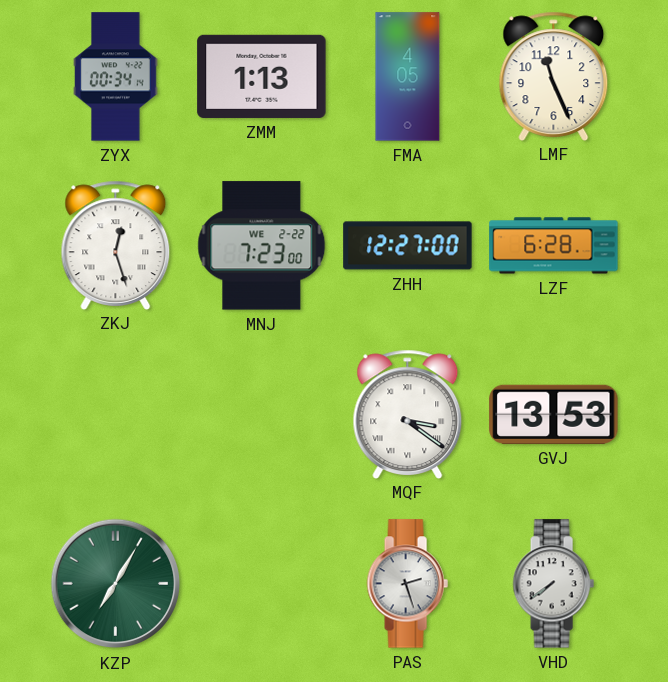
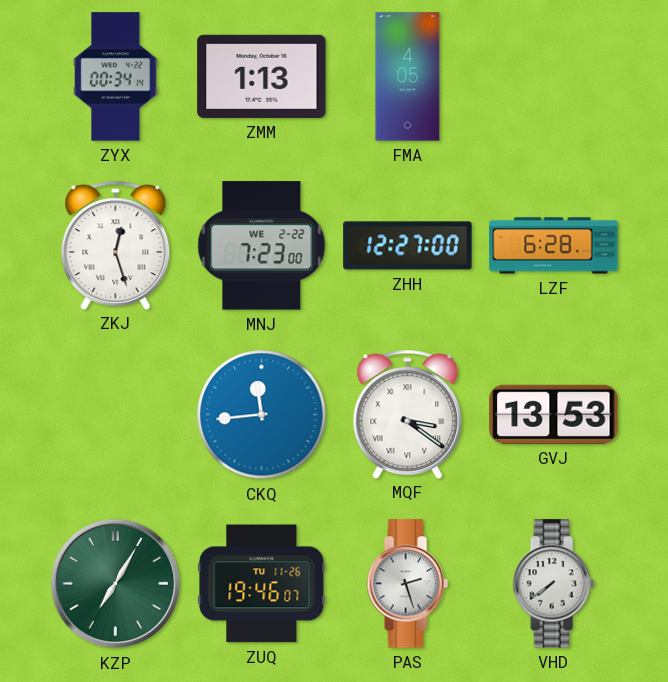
LMF: 11:26 -> none
CKQ: none -> 11:44
ZUQ: none -> 19:46
